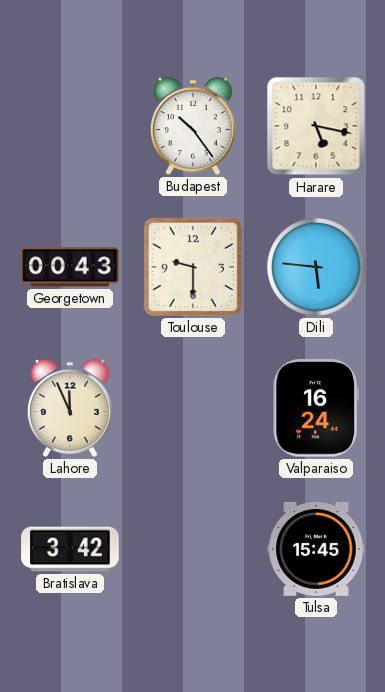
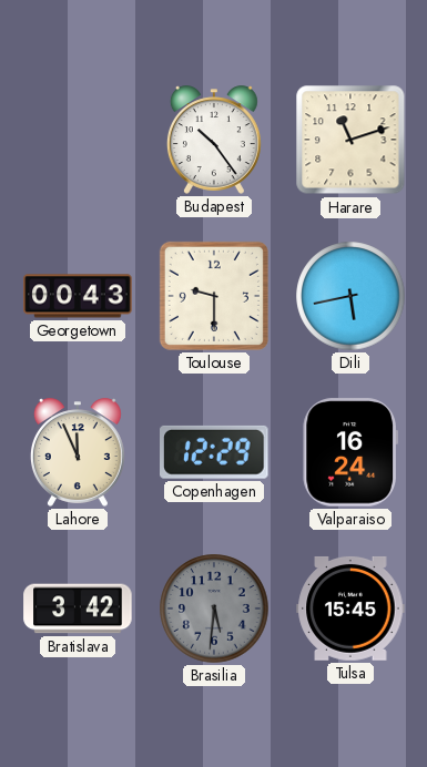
Harare: 5:17 -> 11:12
Dili: 5:46 -> 5:43
Copenhagen: none -> 12:29
Brasilia: none -> 5:31
